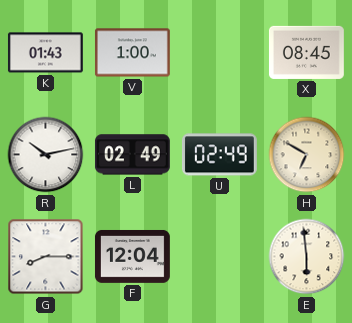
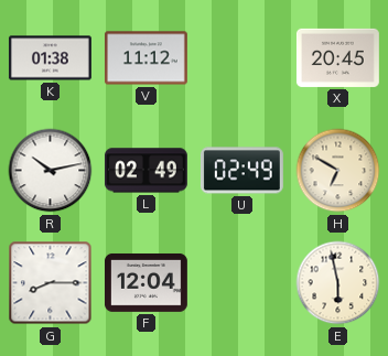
K: 01:43 -> 01:38
V: 1:00 -> 11:12
X: 08:45 -> 20:45
E: 5:59 -> 5:58
